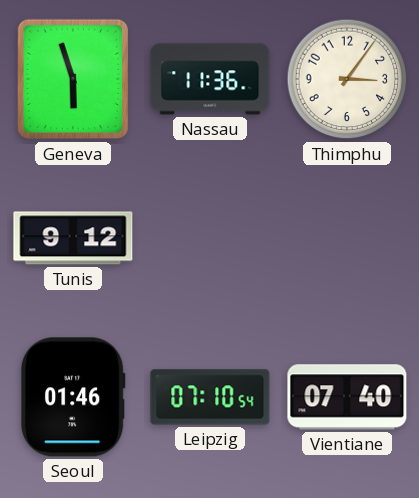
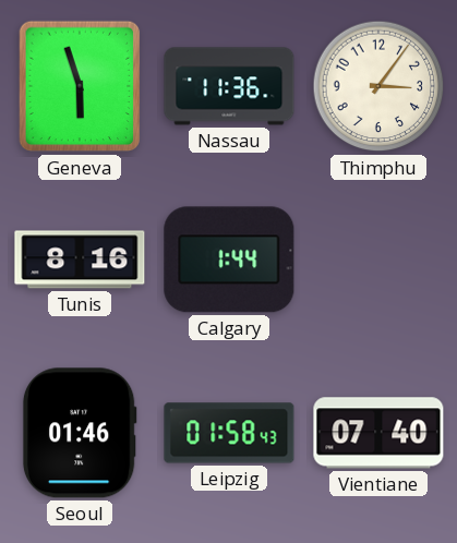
Tunis: 9:12 -> 8:16
Calgary: none -> 1:44
Leipzig: 07:10 -> 01:58
